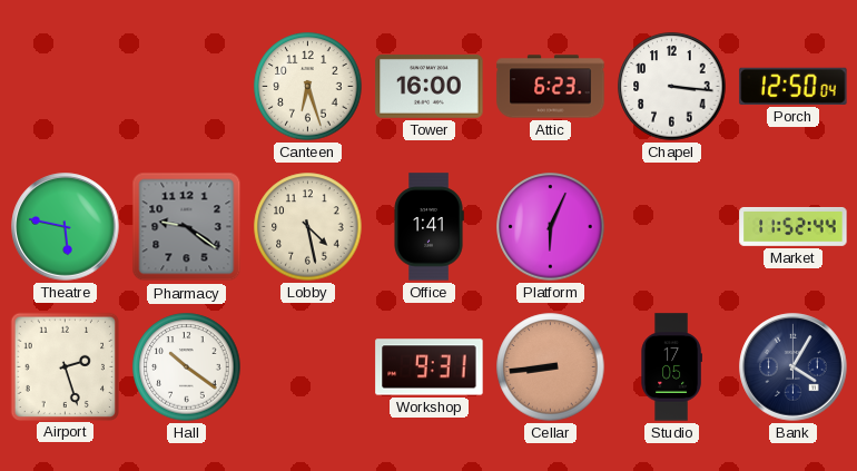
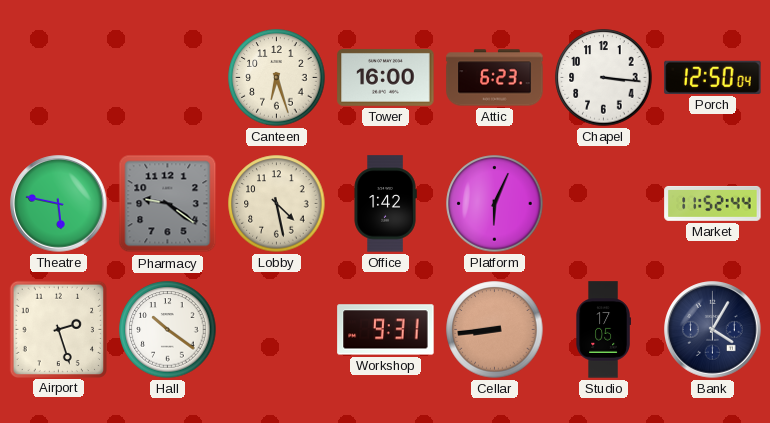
Office: 1:41 -> 1:42
